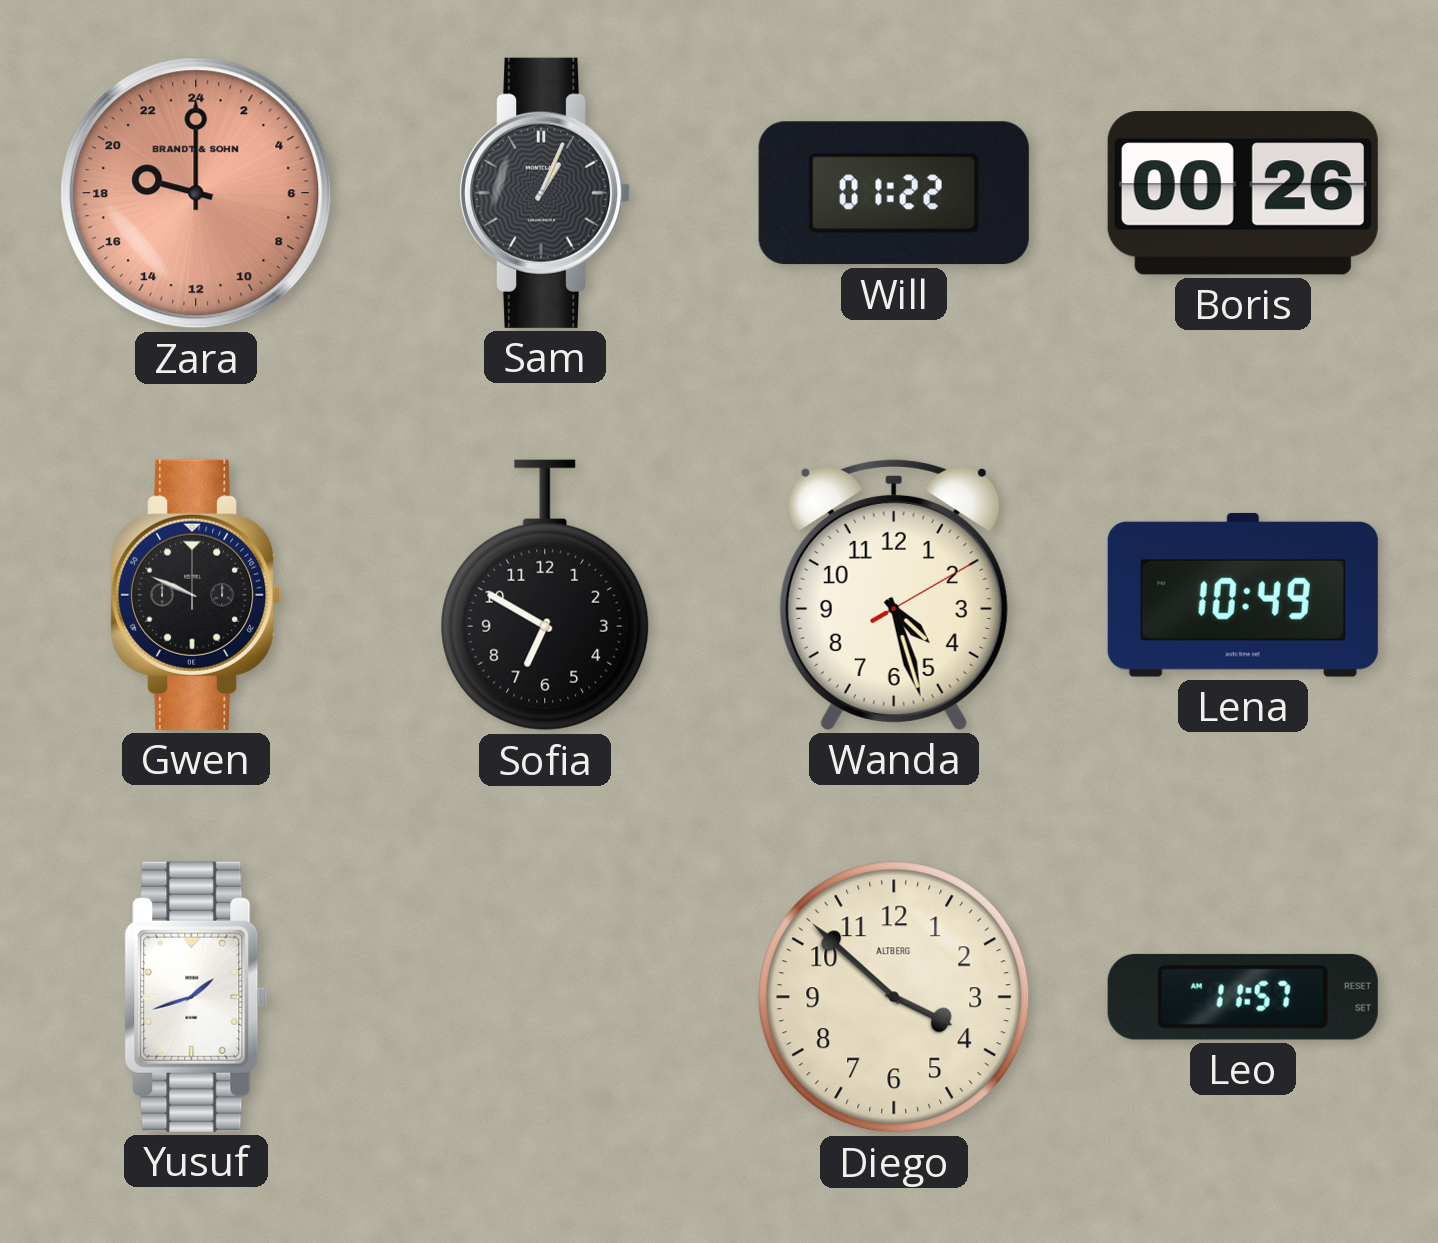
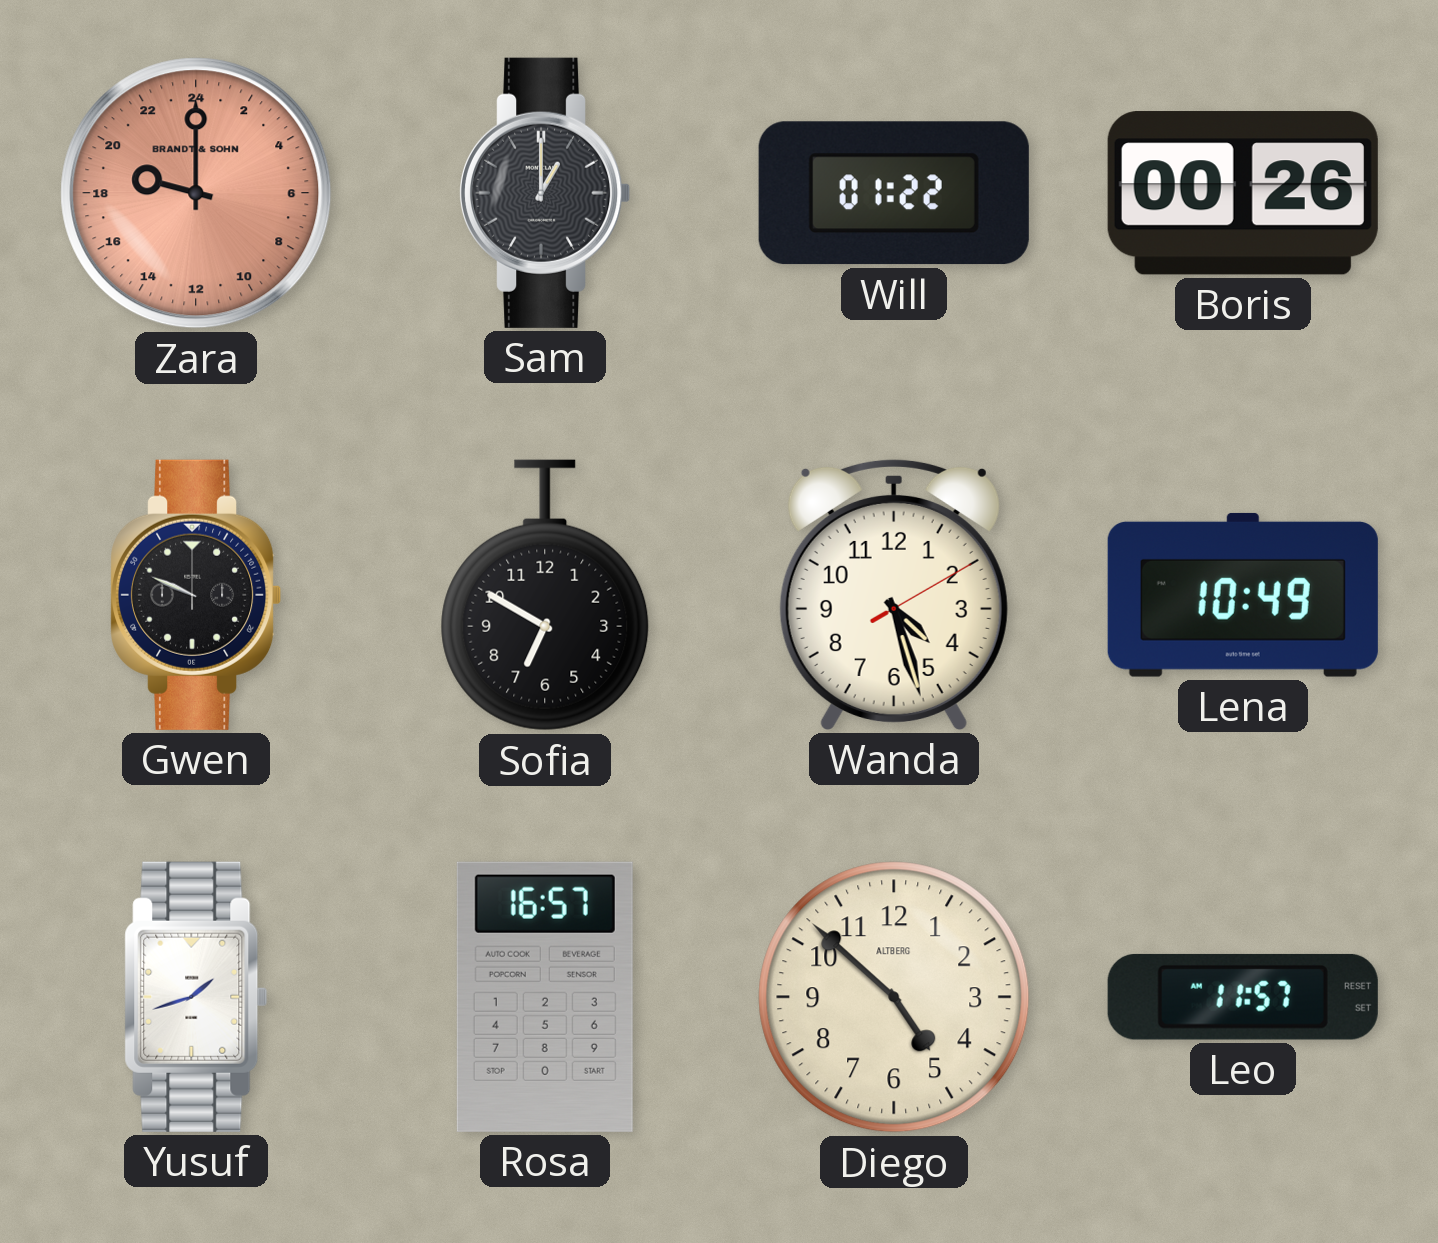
Sam: 1:04 -> 1:00
Rosa: none -> 16:57
Diego: 3:52 -> 4:52
